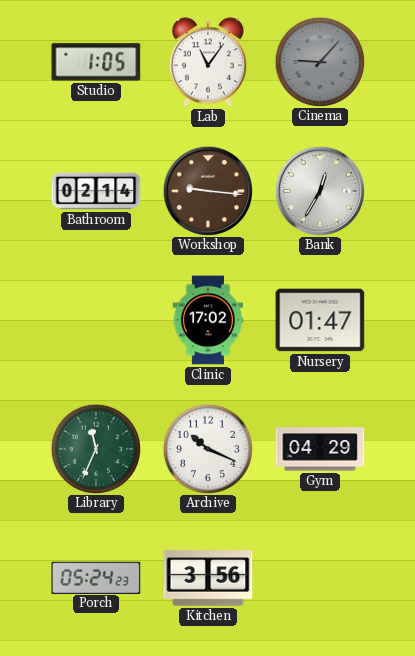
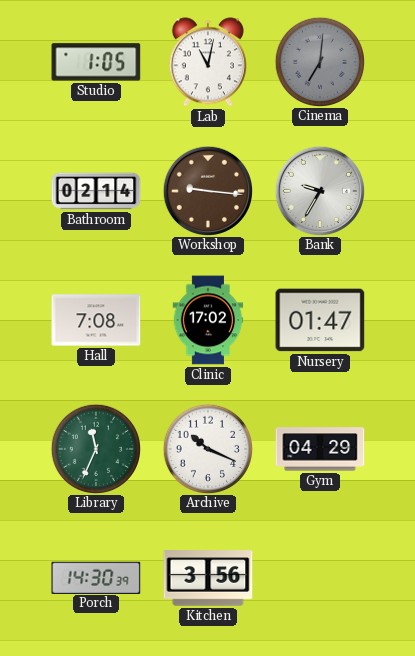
Lab: 11:06 -> 11:02
Cinema: 9:07 -> 7:01
Bank: 12:35 -> 9:35
Hall: none -> 7:08
Porch: 05:24 -> 14:30
